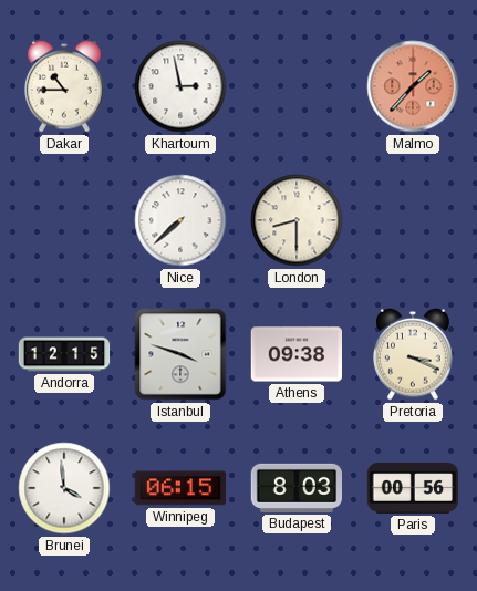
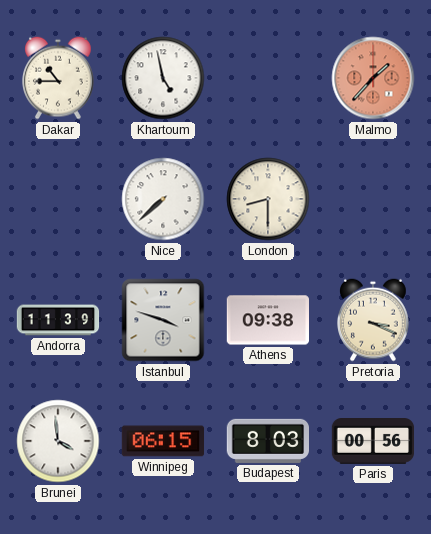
Khartoum: 2:58 -> 4:58
Andorra: 12:15 -> 11:39
